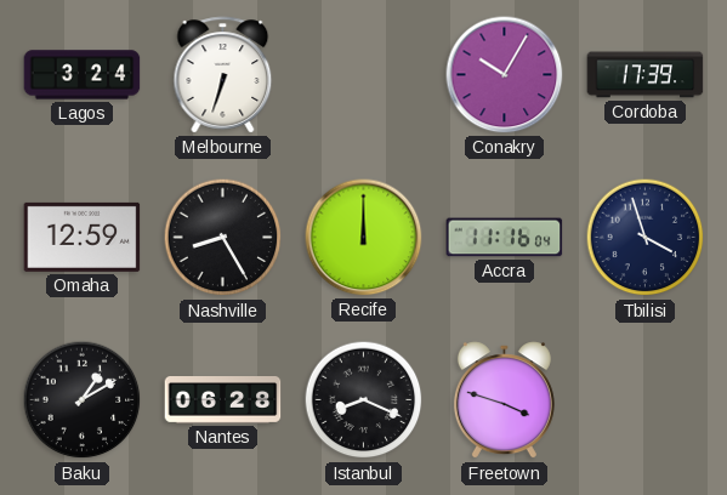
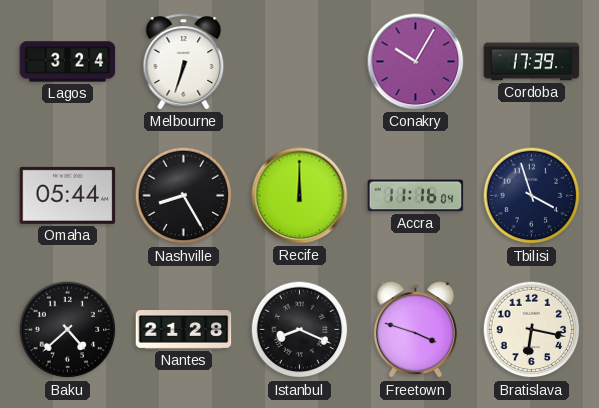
Omaha: 12:59 -> 05:44
Baku: 1:10 -> 4:38
Nantes: 06:28 -> 21:28
Bratislava: none -> 6:17
